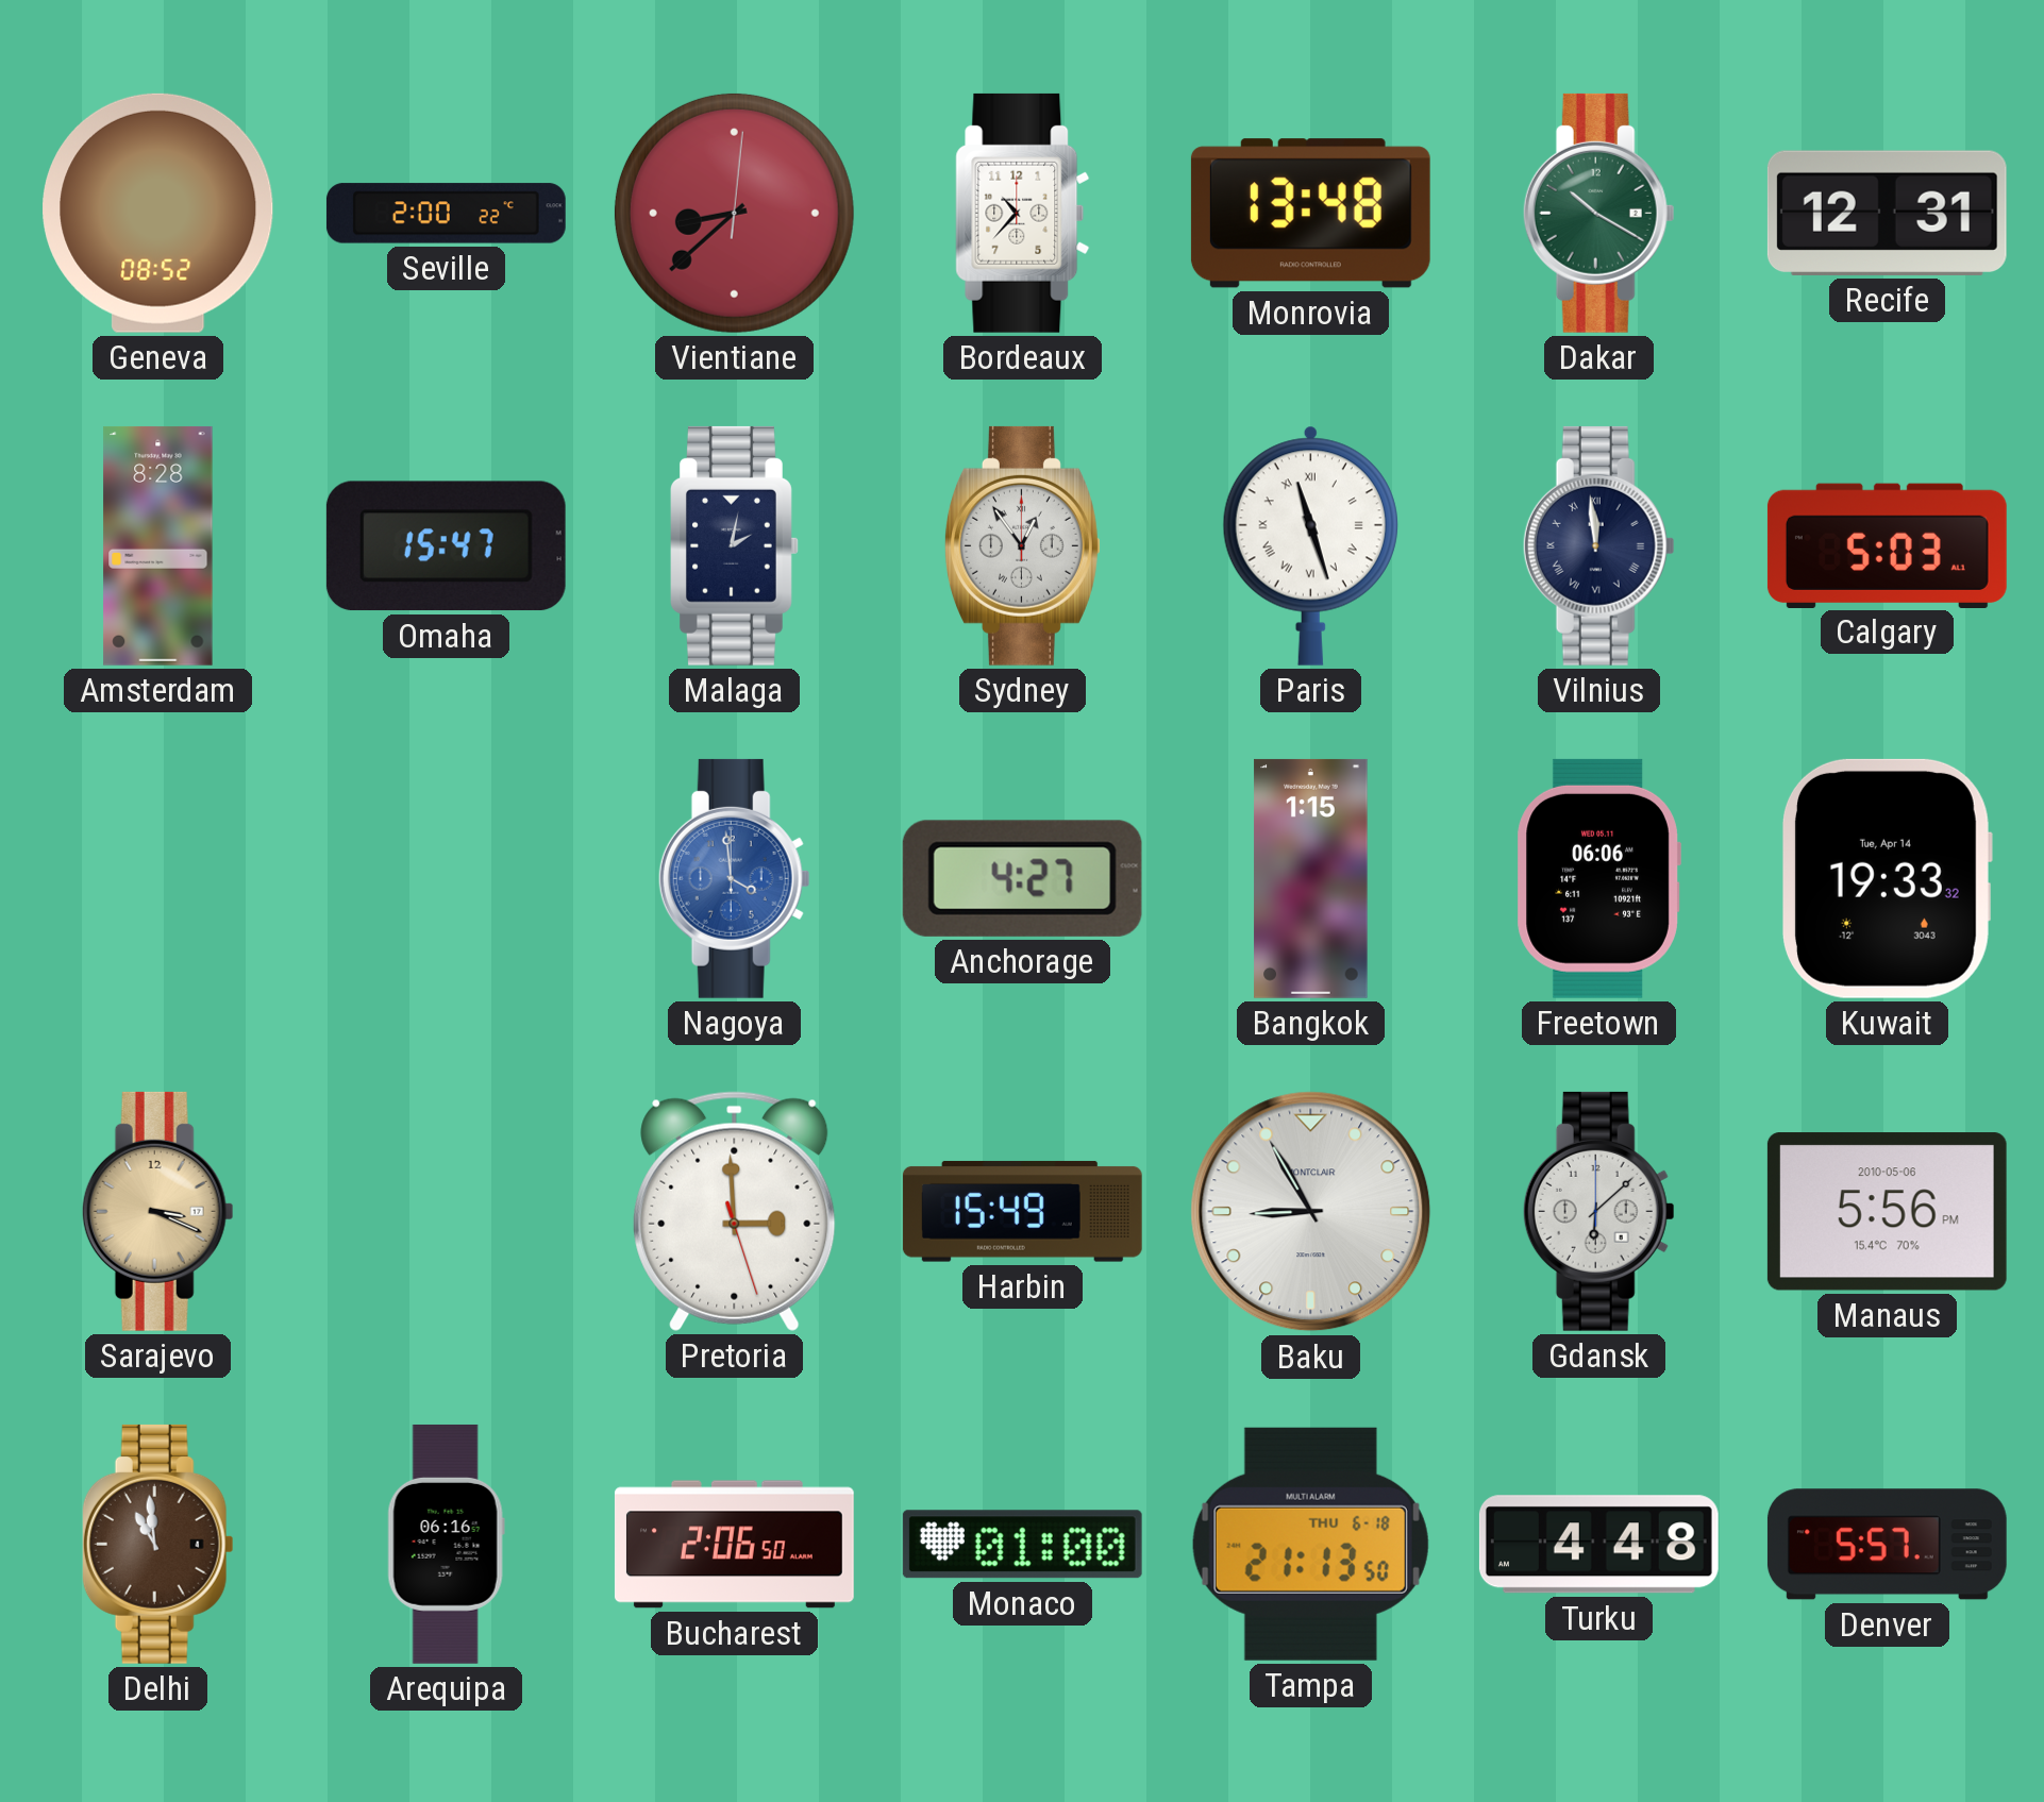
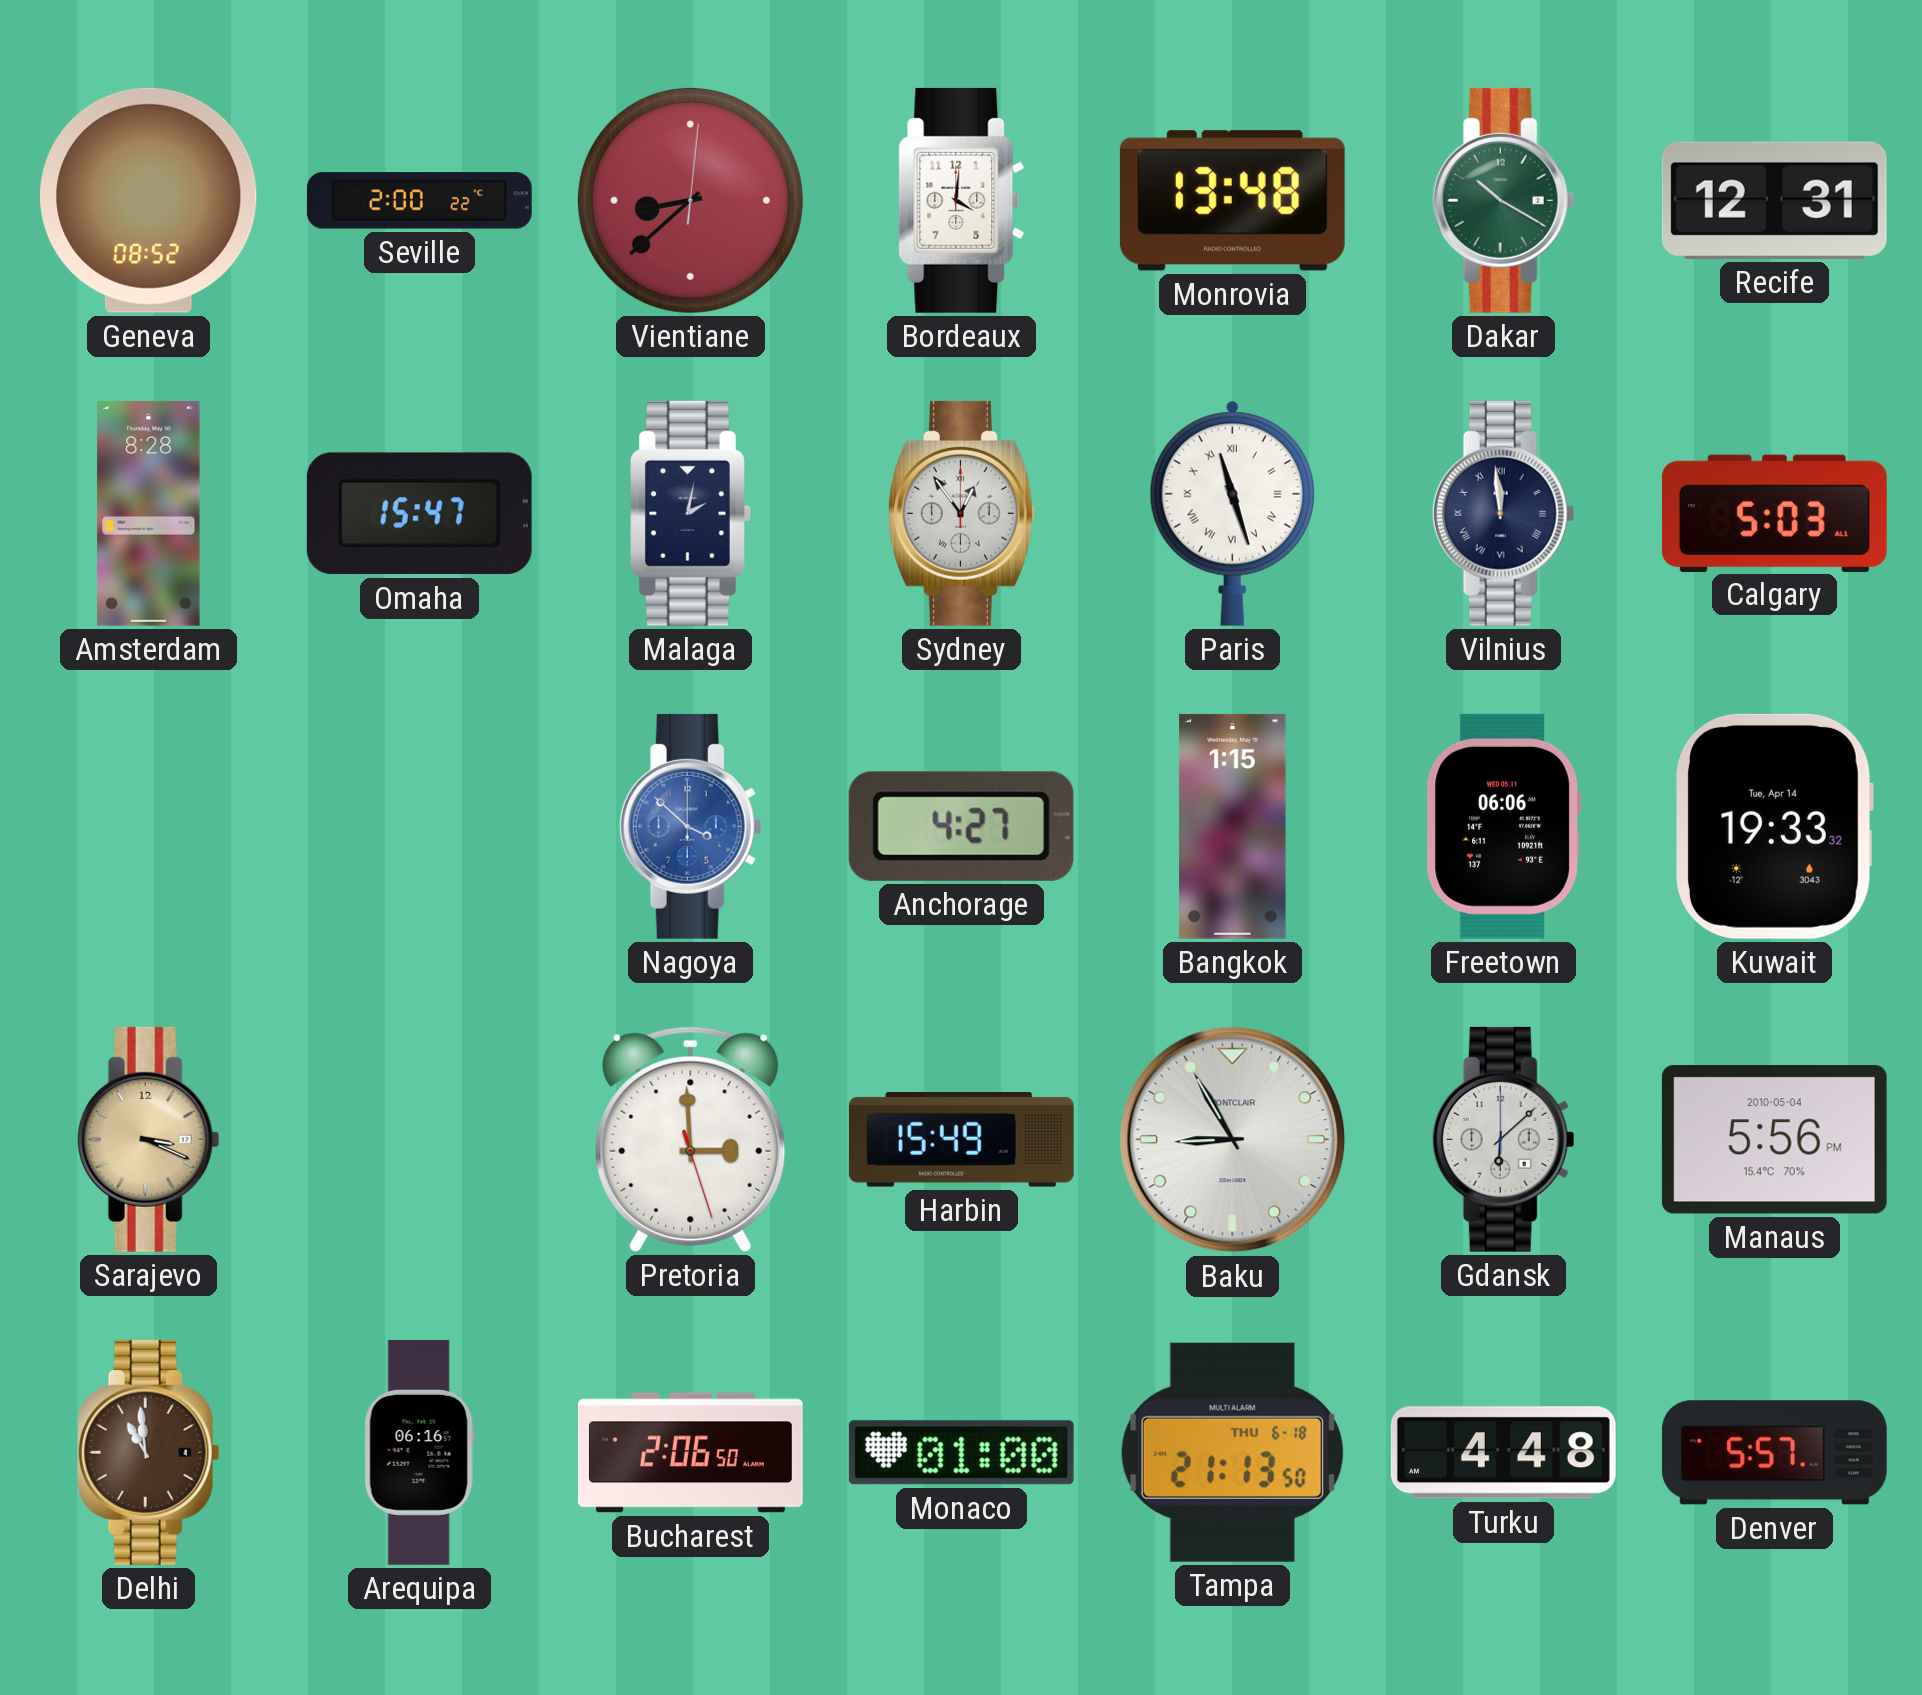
Bordeaux: 10:37 -> 4:01
Nagoya: 3:59 -> 3:52
Manaus date: 2010-05-06 -> 2010-05-04
